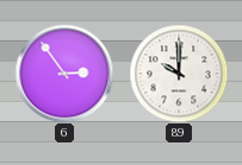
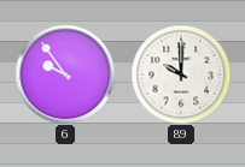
6: 2:54 -> 9:54
